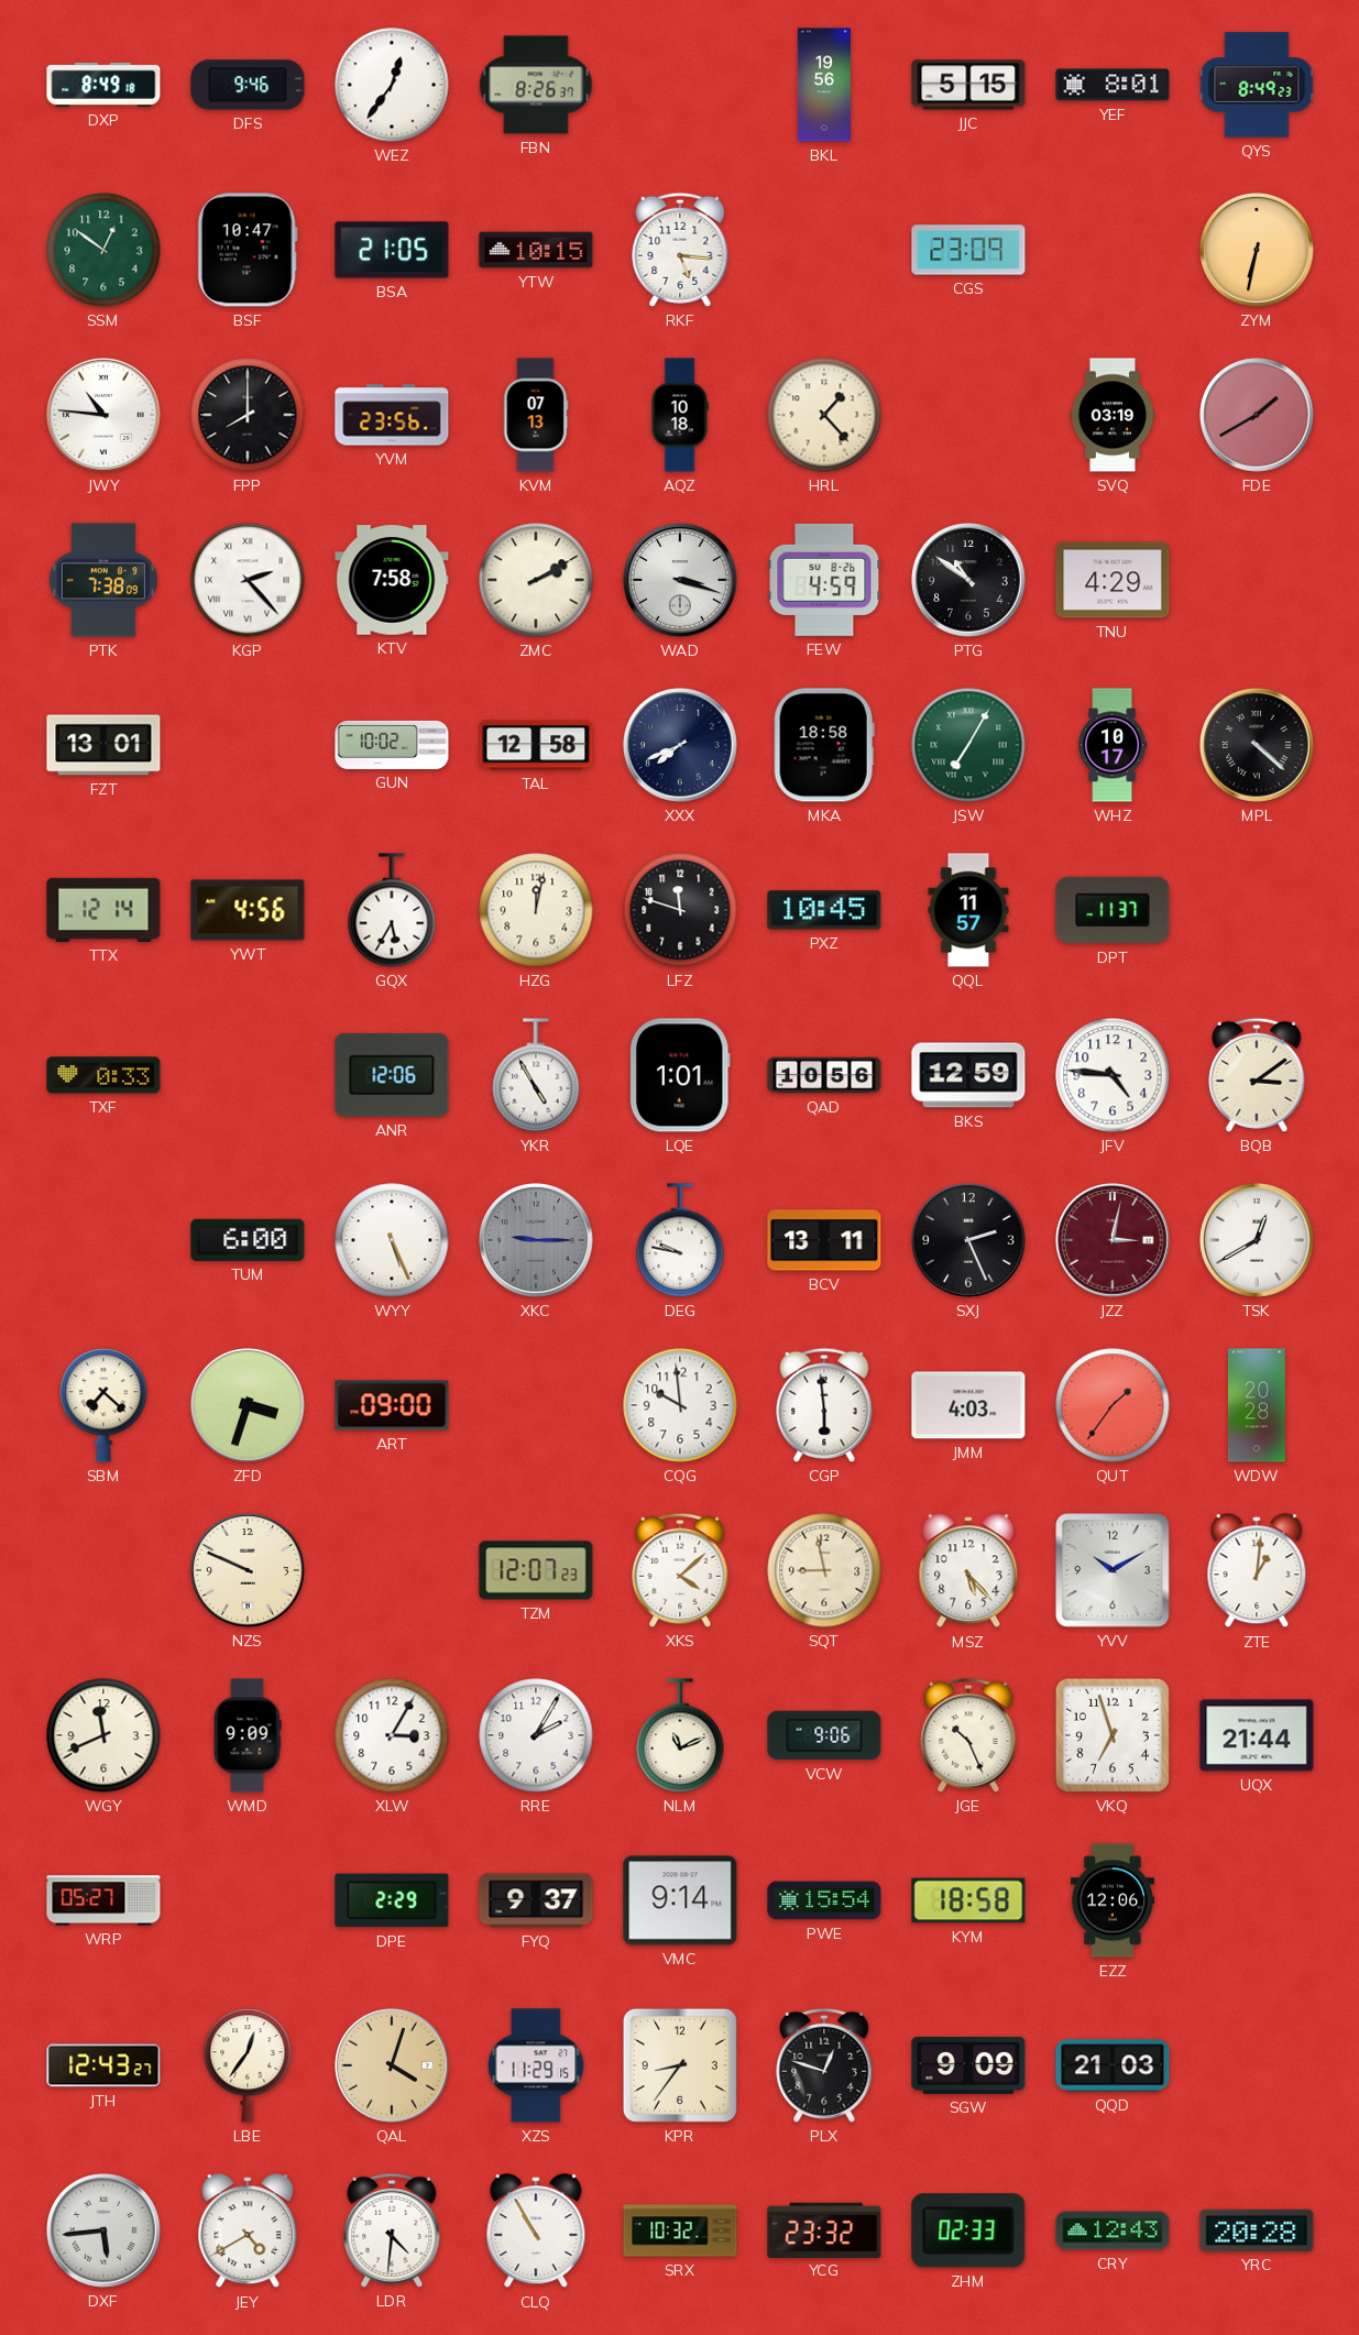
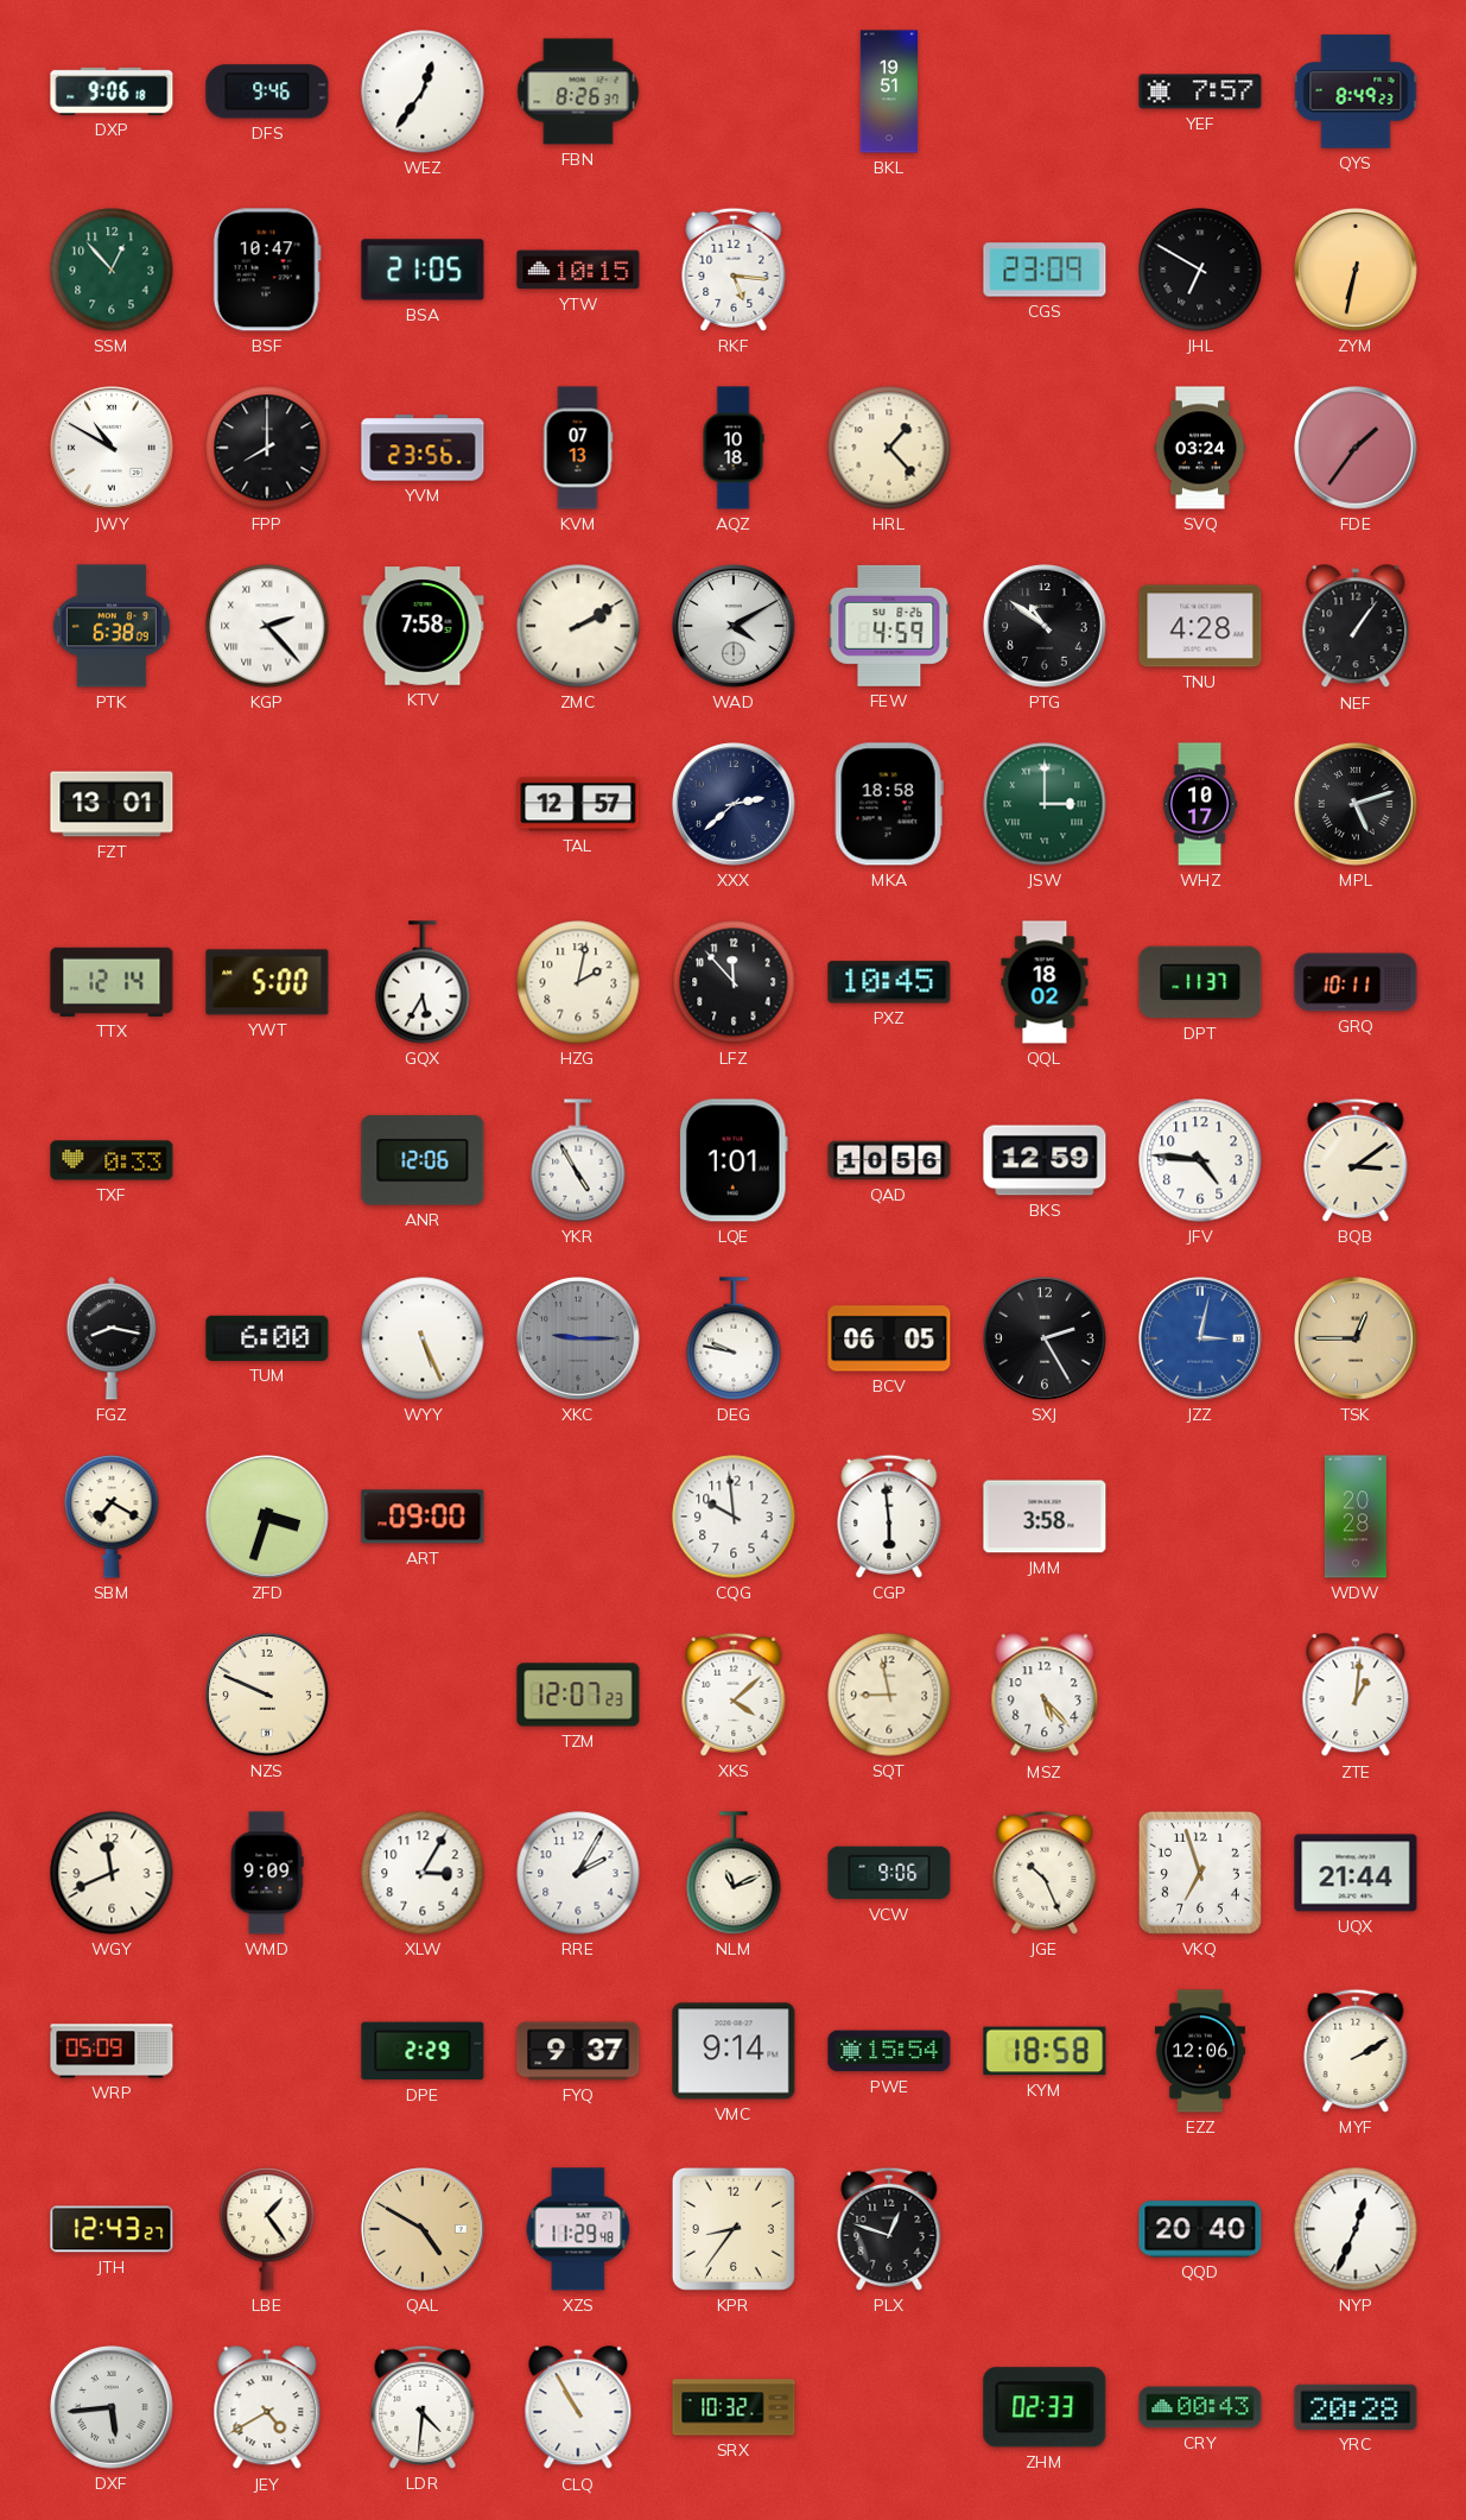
DXP: 8:49 -> 9:06
BKL: 19:56 -> 19:51
JJC: 5:15 -> none
YEF: 8:01 -> 7:57
SSM: 12:51 -> 12:53
JHL: none -> 6:50
JWY: 10:46 -> 10:50
SVQ: 03:19 -> 03:24
FDE: 1:40 -> 1:36
PTK: 7:38 -> 6:38
WAD: 3:18 -> 4:10
TNU: 4:29 -> 4:28
NEF: none -> 1:06
GUN: 10:02 -> none
TAL: 12:58 -> 12:57
XXX: 7:41 -> 2:38
JSW: 7:05 -> 3:00
MPL: 4:22 -> 5:12
YWT: 4:56 -> 5:00
HZG: 12:02 -> 2:02
LFZ: 11:48 -> 11:53
QQL: 11:57 -> 18:02
GRQ: none -> 10:11
FGZ: none -> 8:17
BCV: 13:11 -> 06:05
SXJ: 2:26 -> 2:25
JZZ dial: burgundy -> blue
TSK: 12:40 -> 12:45
TSK dial: white -> champagne
SBM: 7:22 -> 7:20
JMM: 4:03 -> 3:58
QUT: 1:36 -> none
YVV: 10:10 -> none
WRP: 05:27 -> 05:09
MYF: none -> 2:10
LBE: 12:36 -> 1:24
QAL: 4:03 -> 4:50
XZS: 11:29:15 -> 11:29:48
SGW: 9:09 -> none
QQD: 21:03 -> 20:40
NYP: none -> 12:34
YCG: 23:32 -> none
CRY: 12:43 -> 00:43
